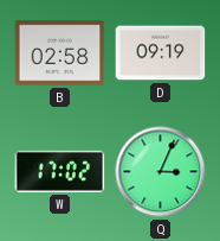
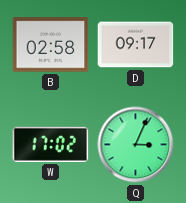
D: 09:19 -> 09:17
